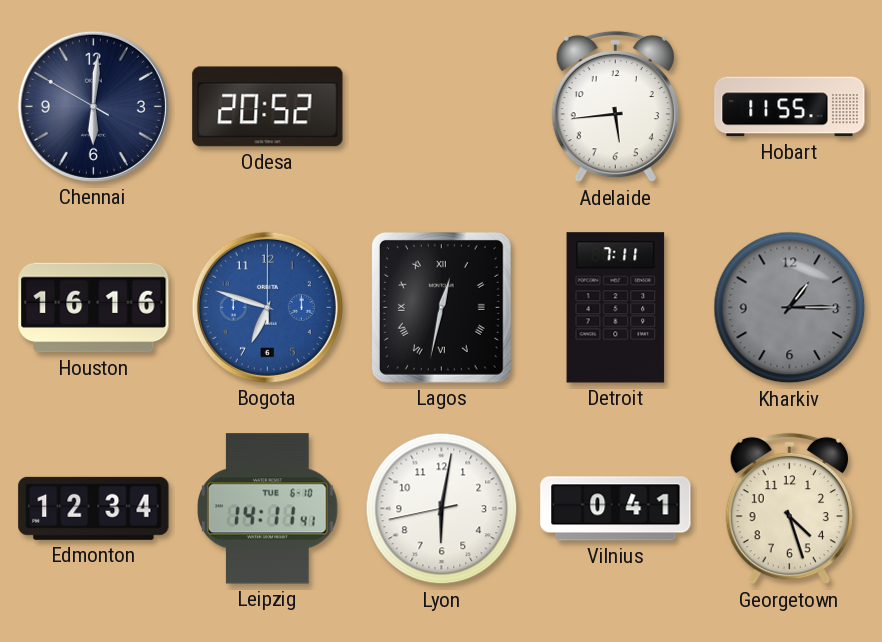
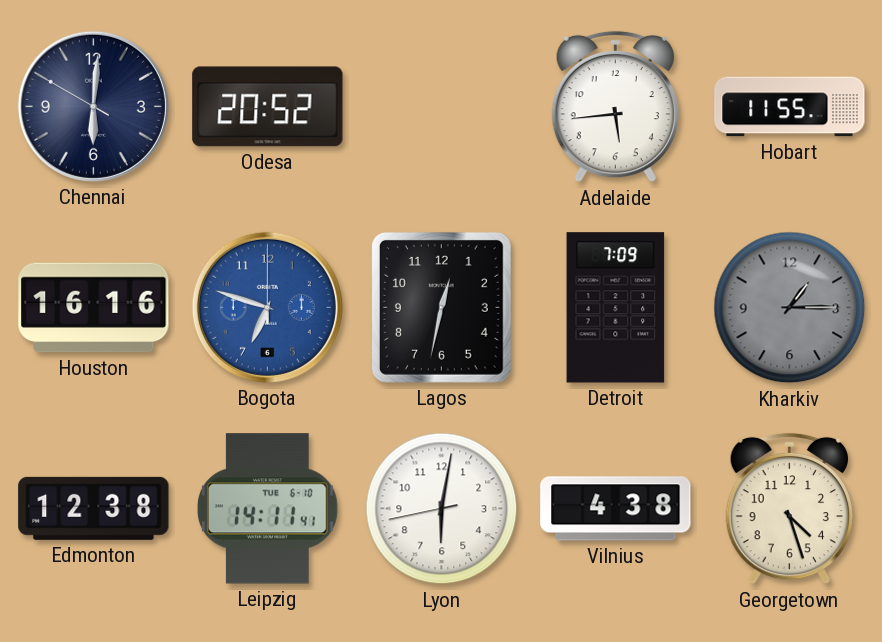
Lagos numerals: Roman -> Arabic
Detroit: 7:11 -> 7:09
Edmonton: 12:34 -> 12:38
Vilnius: 0:41 -> 4:38
